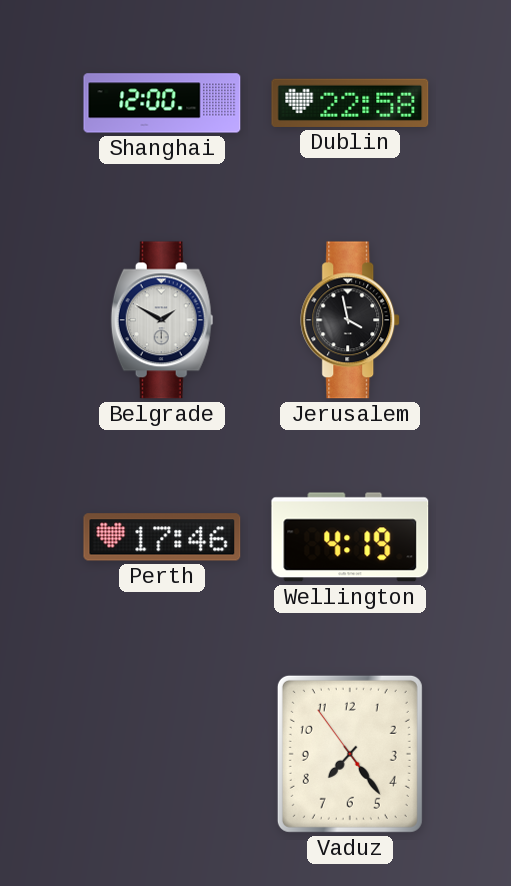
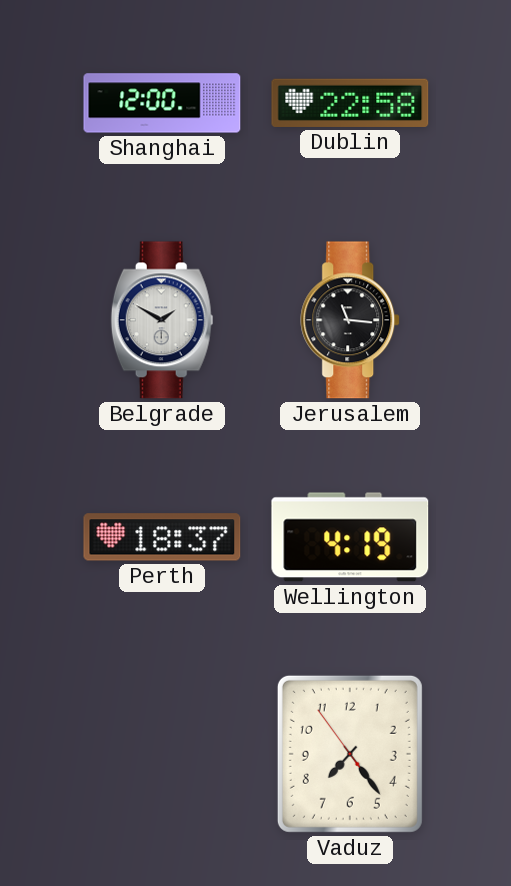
Jerusalem: 3:58 -> 11:16
Perth: 17:46 -> 18:37
